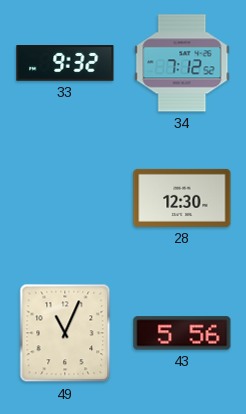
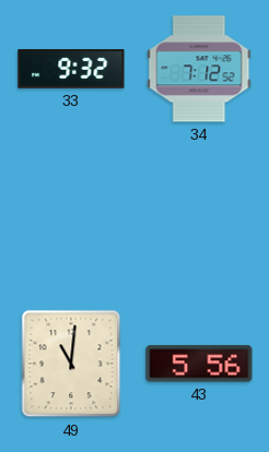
28: 12:30 -> none
49: 11:04 -> 11:01
